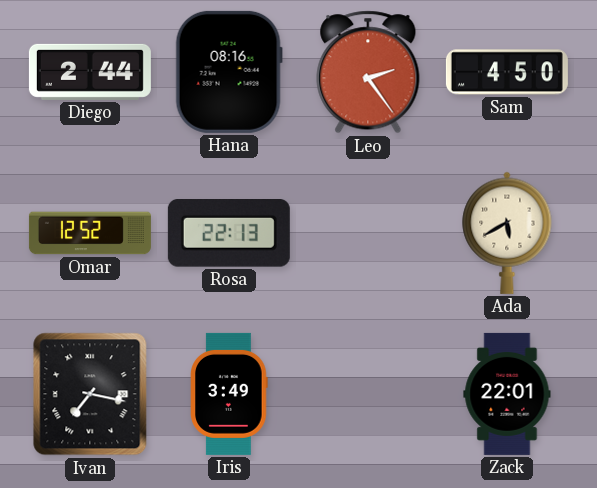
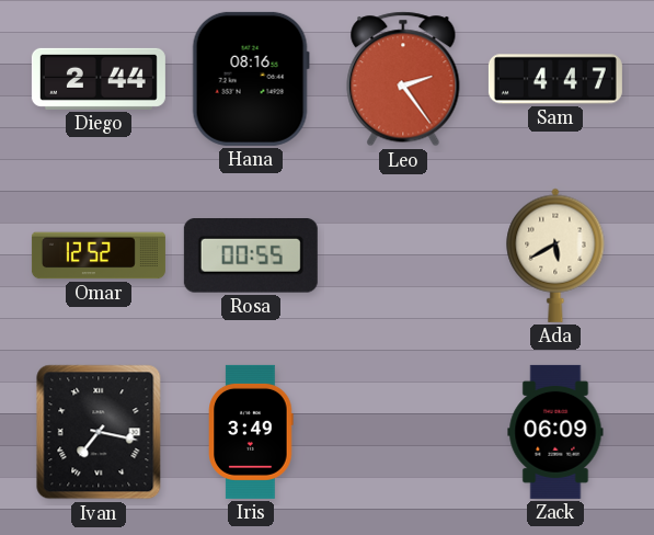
Sam: 4:50 -> 4:47
Rosa: 22:13 -> 00:55
Zack: 22:01 -> 06:09
